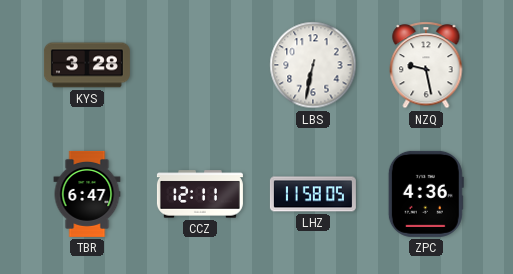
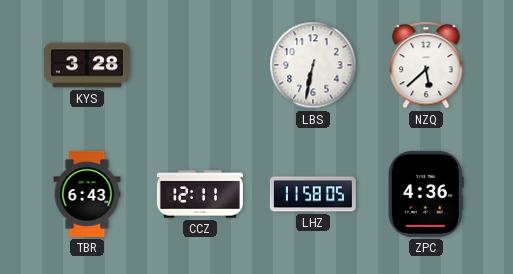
NZQ: 9:28 -> 5:38
TBR: 6:47 -> 6:43
